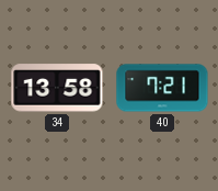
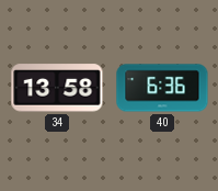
40: 7:21 -> 6:36
